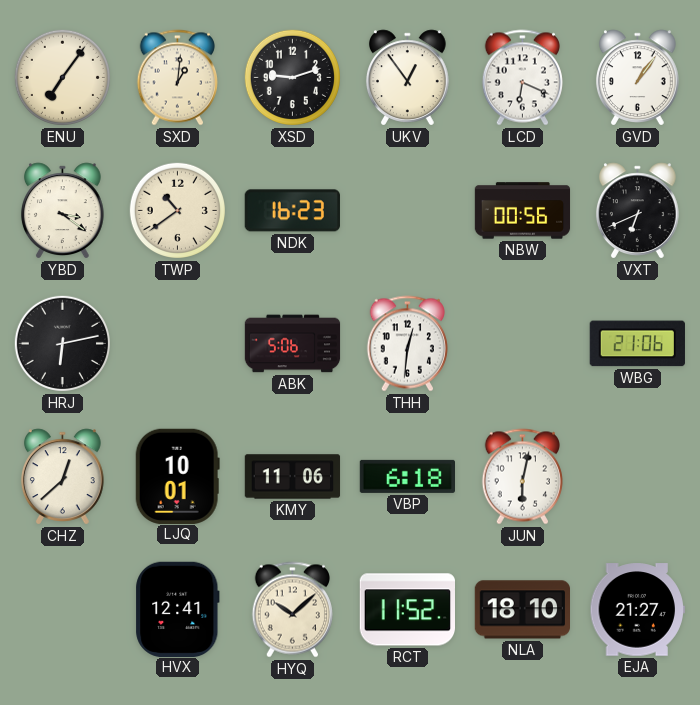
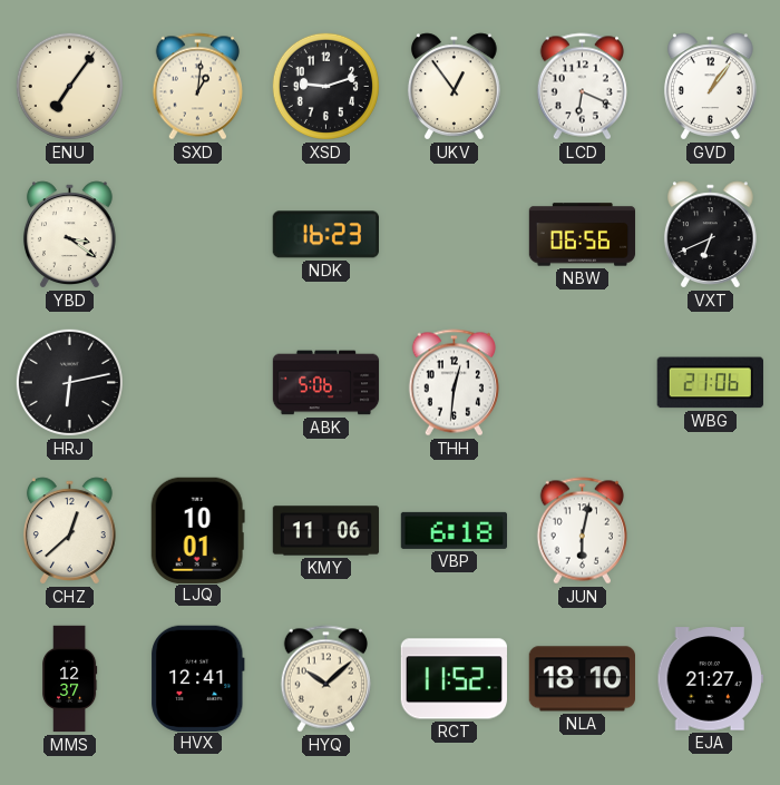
TWP: 10:39 -> none
NBW: 00:56 -> 06:56
MMS: none -> 12:37
